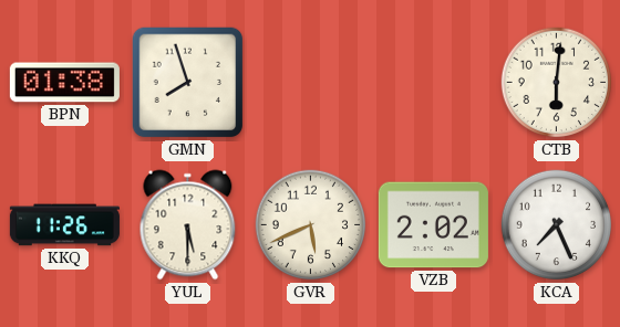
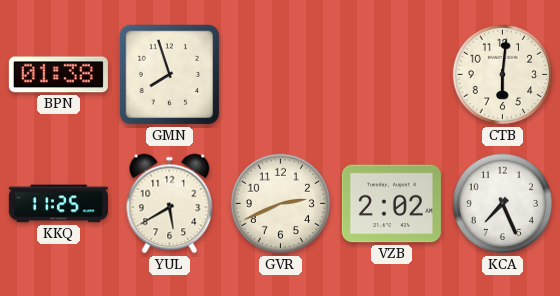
KKQ: 11:26 -> 11:25
YUL: 5:30 -> 5:40
GVR: 5:41 -> 2:41
